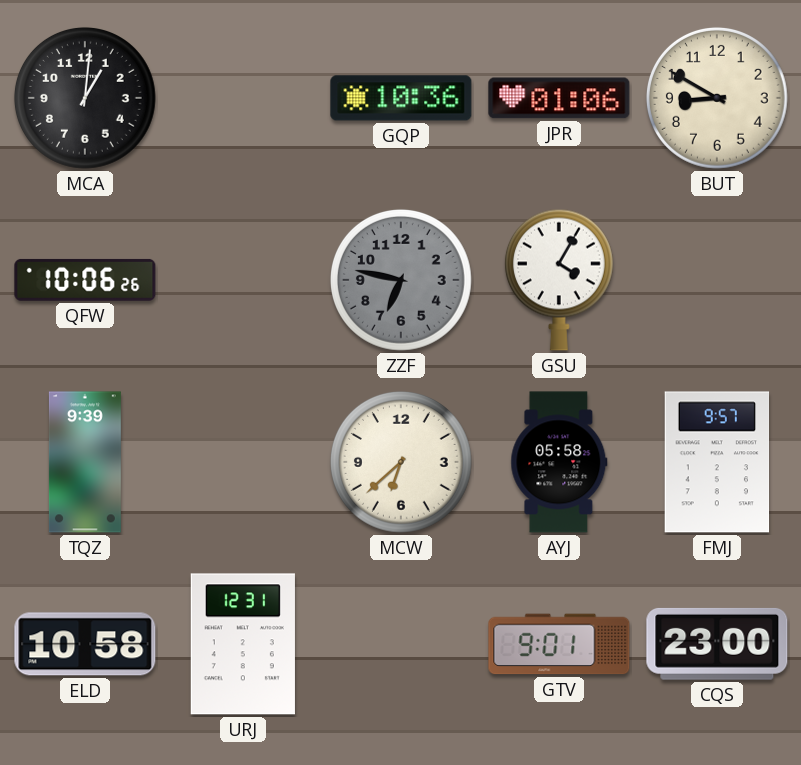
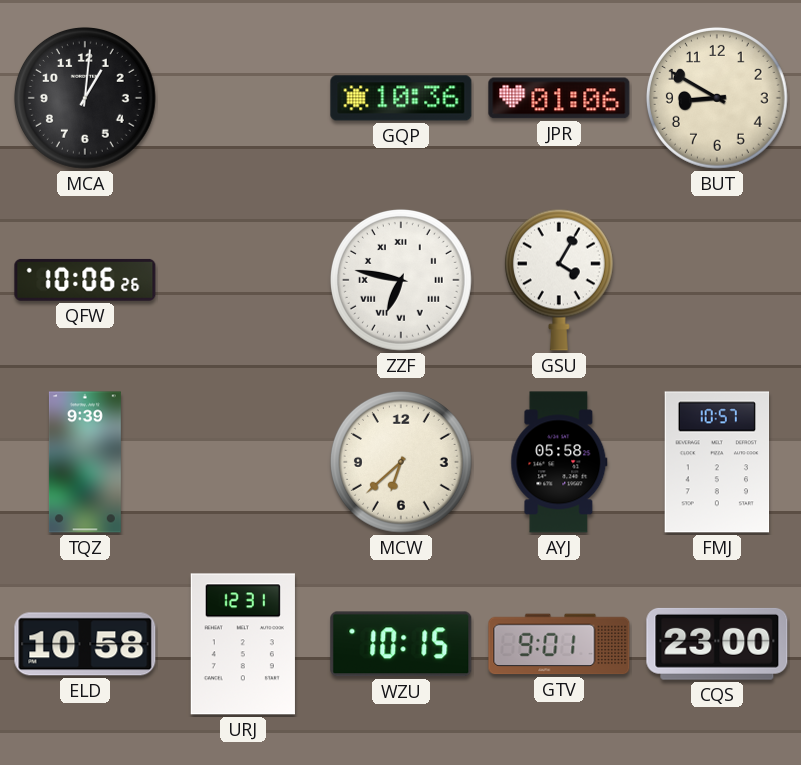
ZZF dial: grey -> white
ZZF numerals: Arabic -> Roman
FMJ: 9:57 -> 10:57
WZU: none -> 10:15
